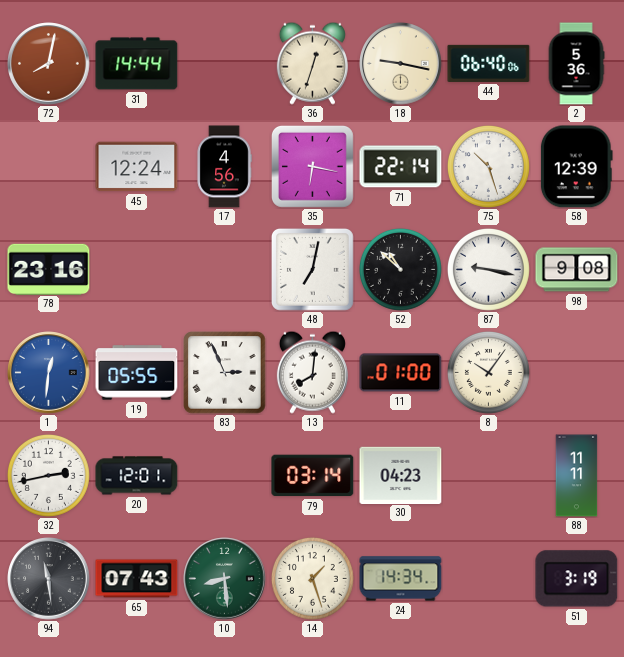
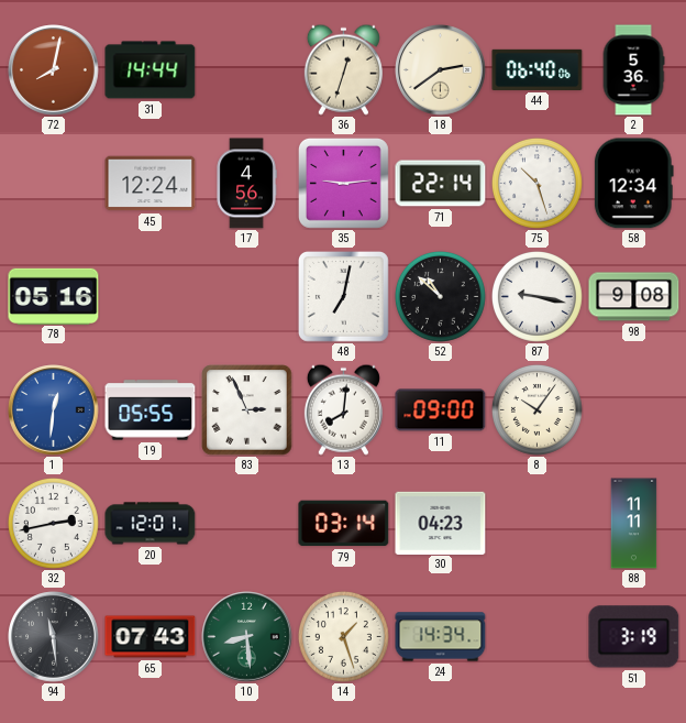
18: 9:17 -> 2:39
35: 6:17 -> 9:14
58: 12:39 -> 12:34
78: 23:16 -> 05:16
11: 01:00 -> 09:00
